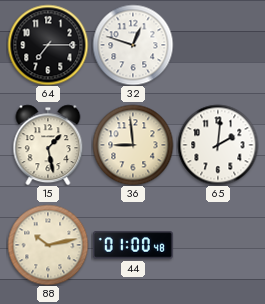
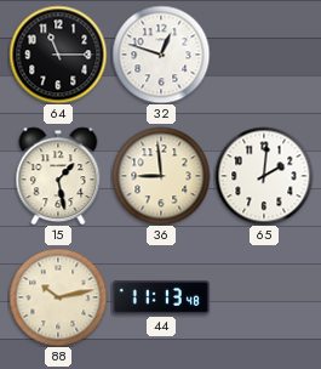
64: 7:15 -> 11:15
44: 01:00 -> 11:13
